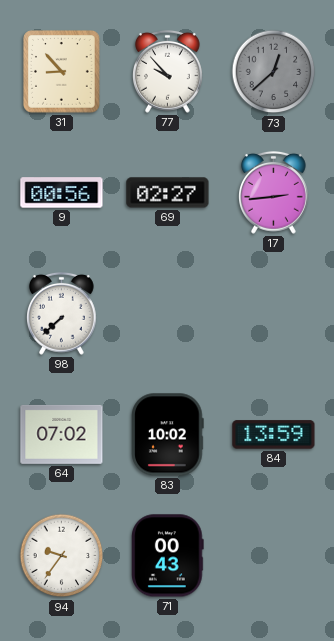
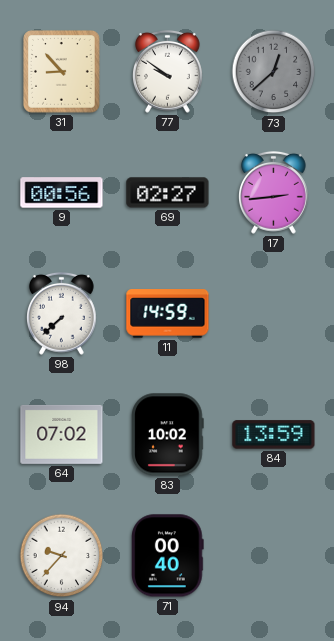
77: 9:53 -> 9:51
11: none -> 14:59
94: 9:36 -> 9:37
71: 00:43 -> 00:40
